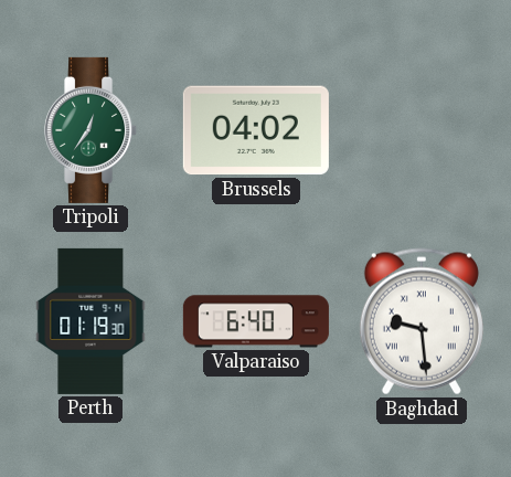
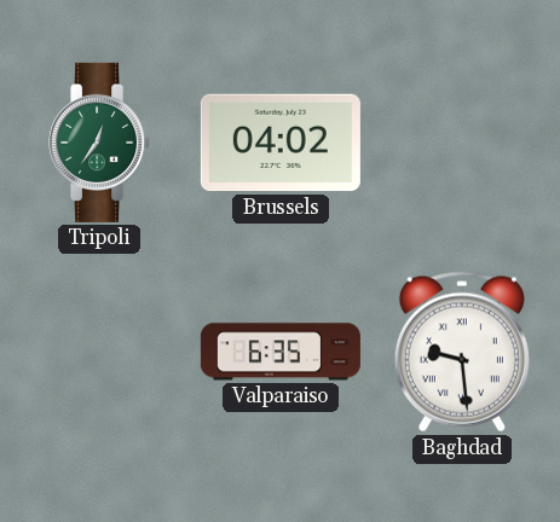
Perth: 01:19 -> none
Valparaiso: 6:40 -> 6:35
